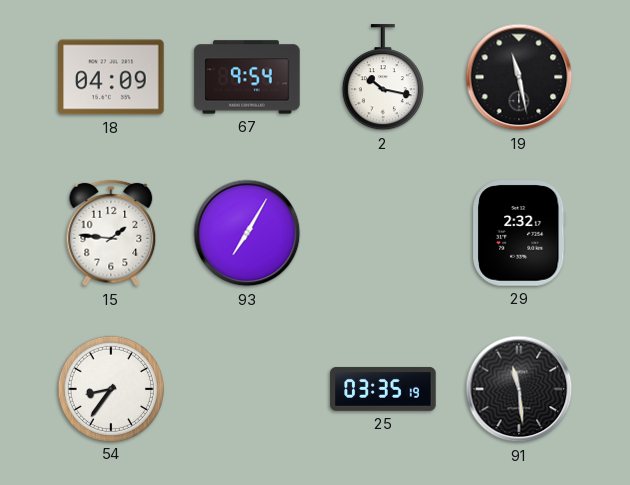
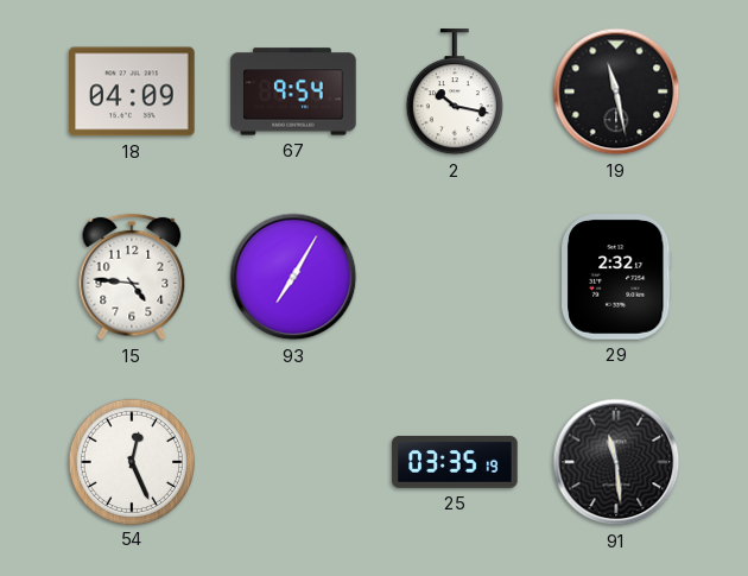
15: 1:46 -> 4:46
54: 8:36 -> 12:26
